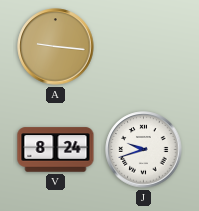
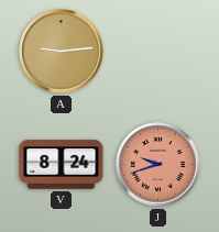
A: 9:16 -> 9:14
J dial: white -> salmon
